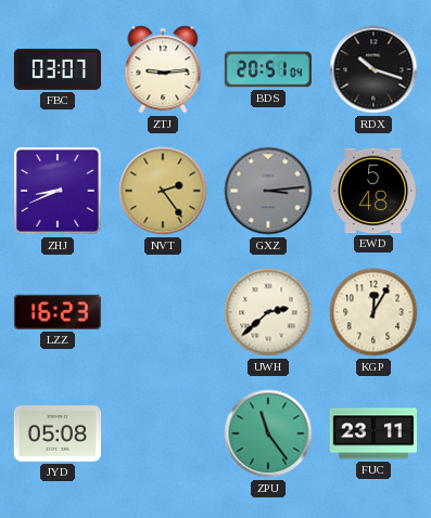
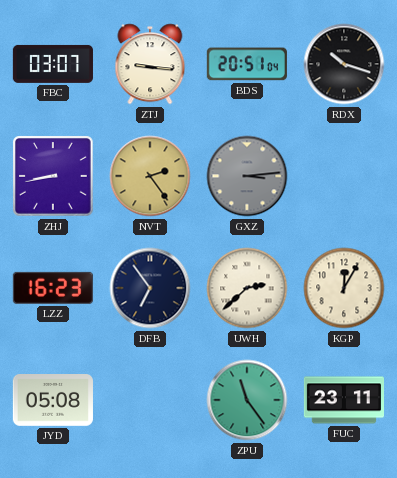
ZTJ: 9:14 -> 9:16
ZHJ: 8:41 -> 8:43
EWD: 5:48 -> none
DFB: none -> 6:54
